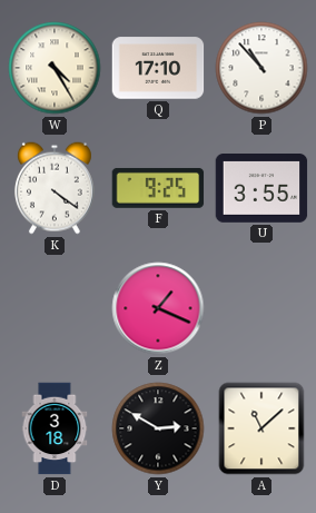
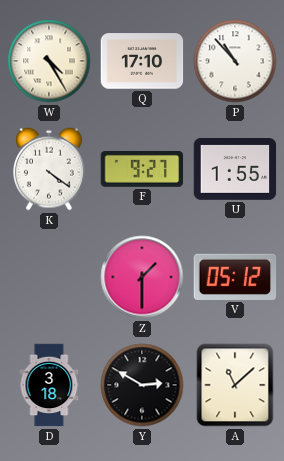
F: 9:25 -> 9:27
U: 3:55 -> 1:55
Z: 1:19 -> 1:30
V: none -> 05:12
